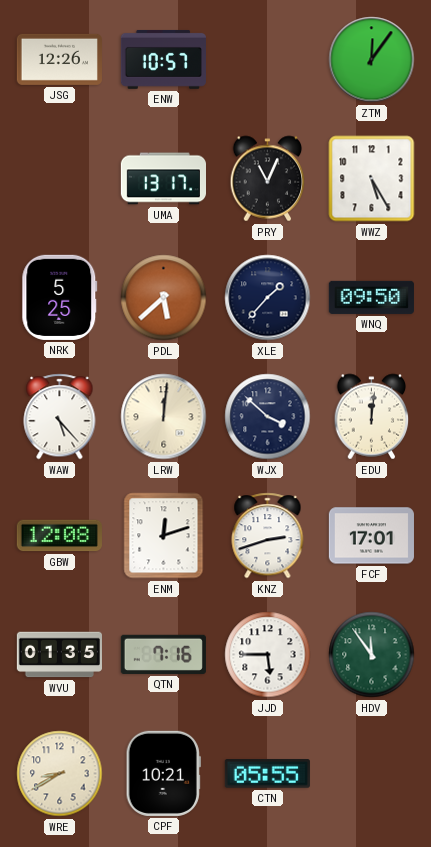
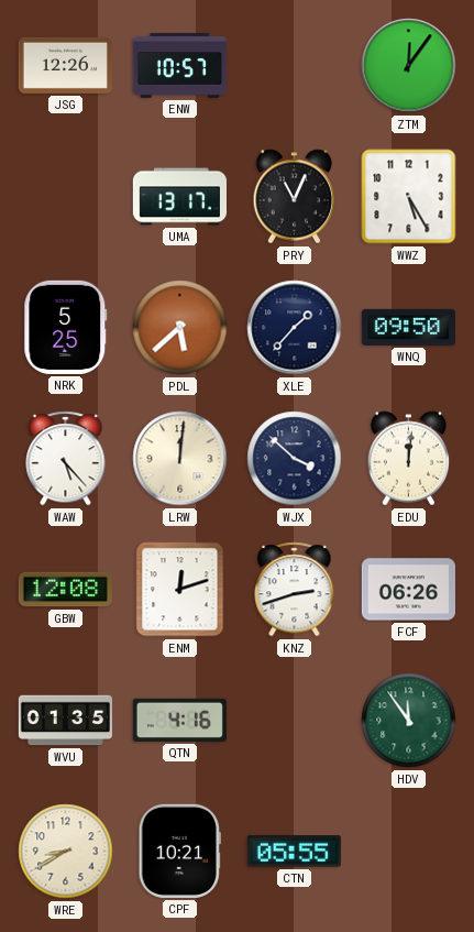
FCF: 17:01 -> 06:26
QTN: 7:16 -> 4:16
JJD: 5:45 -> none
